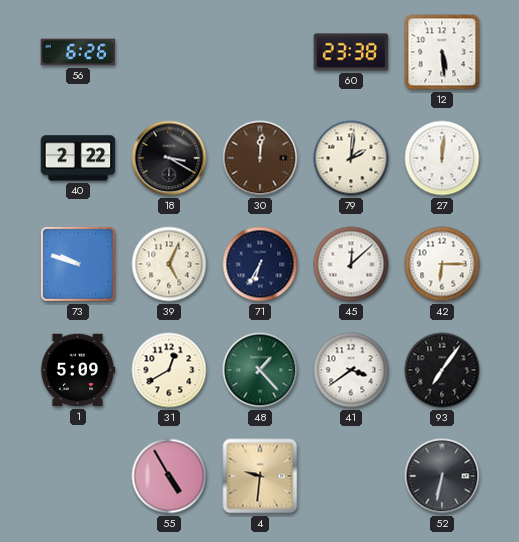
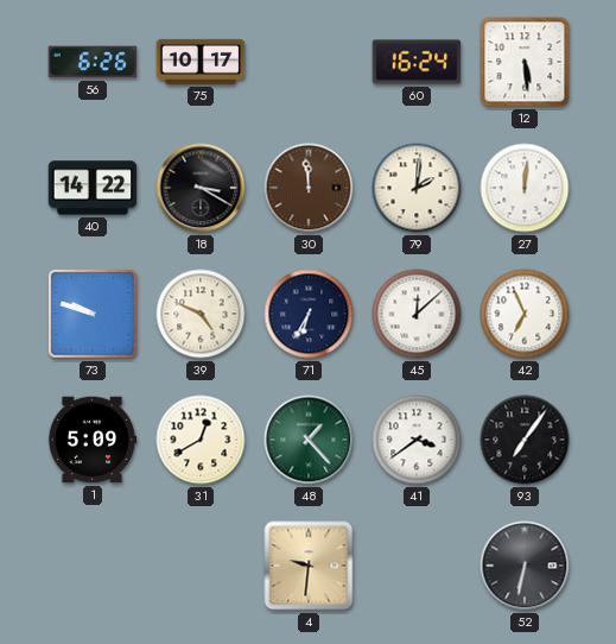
75: none -> 10:17
60: 23:38 -> 16:24
40: 2:22 -> 14:22
30: 12:01 -> 11:59
39: 5:04 -> 4:49
42: 6:15 -> 6:56
55: 4:55 -> none
